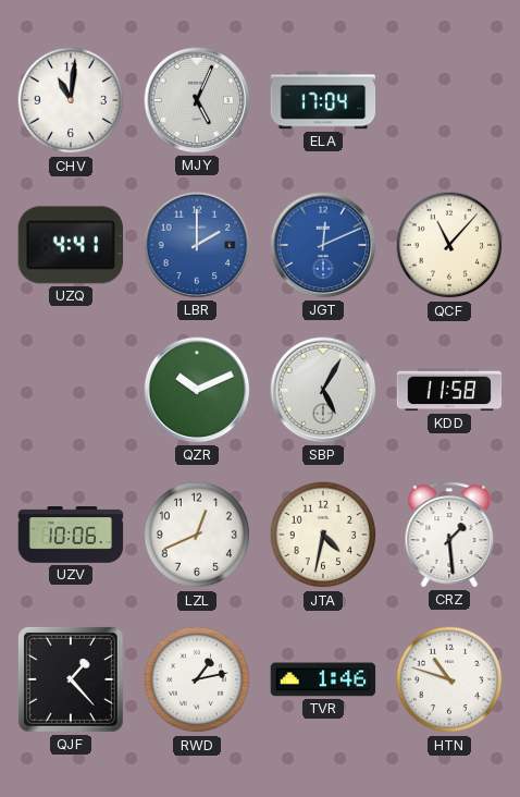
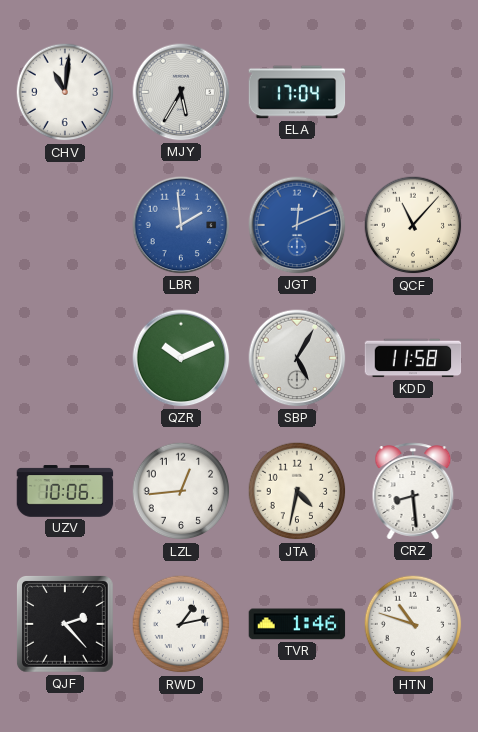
MJY: 5:04 -> 5:35
UZQ: 4:41 -> none
LBR: 2:00 -> 1:59
LZL: 12:41 -> 12:44
CRZ: 1:29 -> 8:29
QJF: 1:23 -> 2:23
